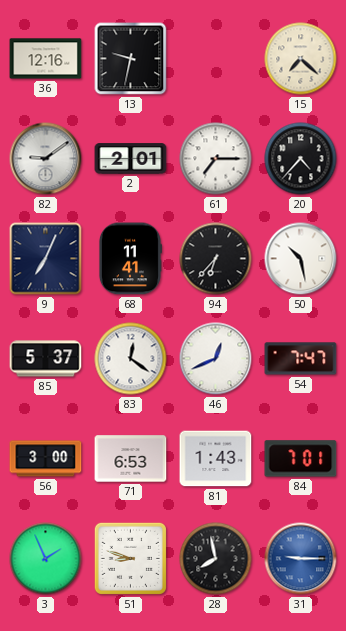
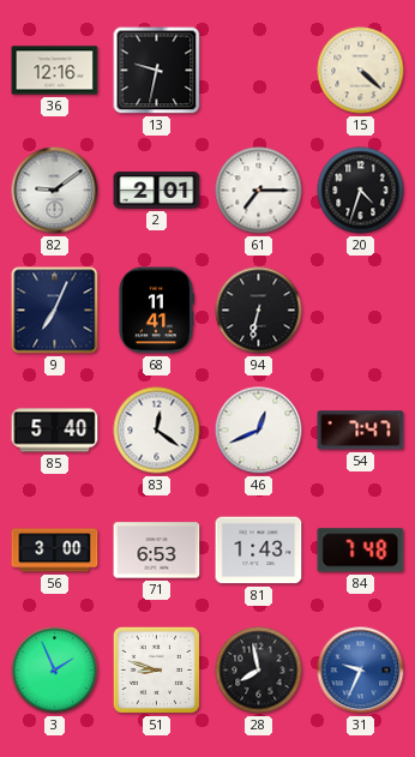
15: 7:22 -> 4:22
20: 4:37 -> 4:33
94: 6:37 -> 6:32
50: 10:28 -> none
85: 5:37 -> 5:40
84: 7:01 -> 7:48
31: 9:15 -> 9:34
